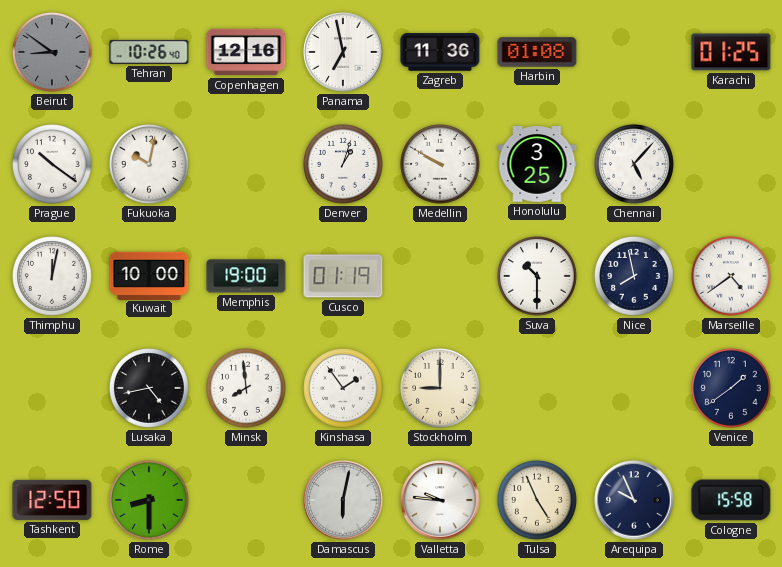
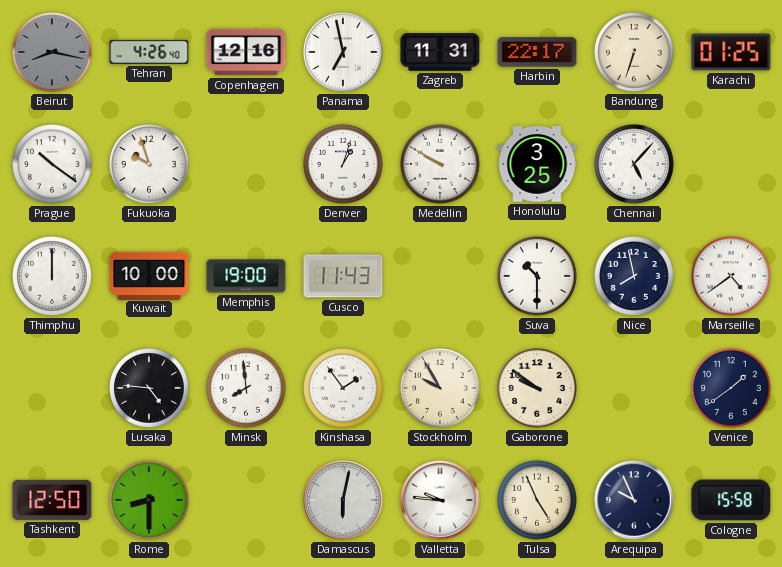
Beirut: 8:51 -> 8:17
Tehran: 10:26 -> 4:26
Zagreb: 11:36 -> 11:31
Harbin: 01:08 -> 22:17
Bandung: none -> 6:33
Fukuoka: 10:02 -> 9:57
Thimphu: 12:02 -> 12:00
Cusco: 01:19 -> 11:43
Lusaka: 4:43 -> 4:46
Stockholm: 9:00 -> 9:55
Gaborone: none -> 9:51
